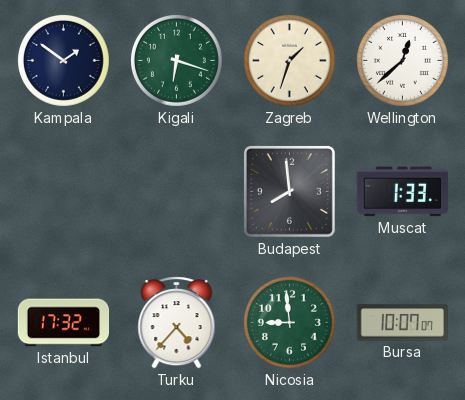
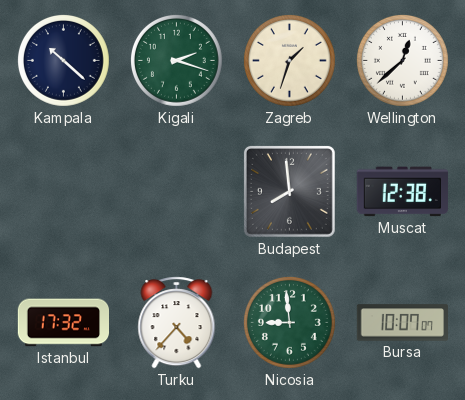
Kampala: 1:51 -> 10:22
Kigali: 6:18 -> 2:18
Muscat: 1:33 -> 12:38
